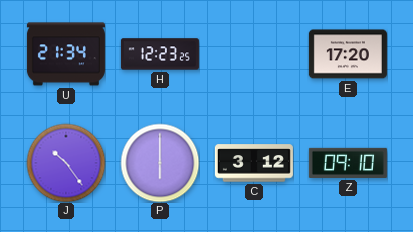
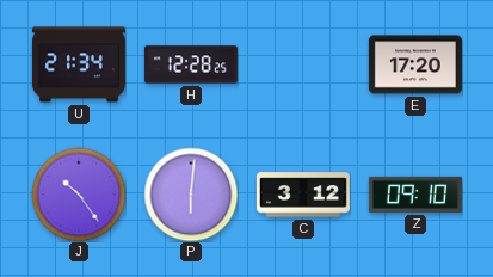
H: 12:23 -> 12:28
P: 6:00 -> 6:01
